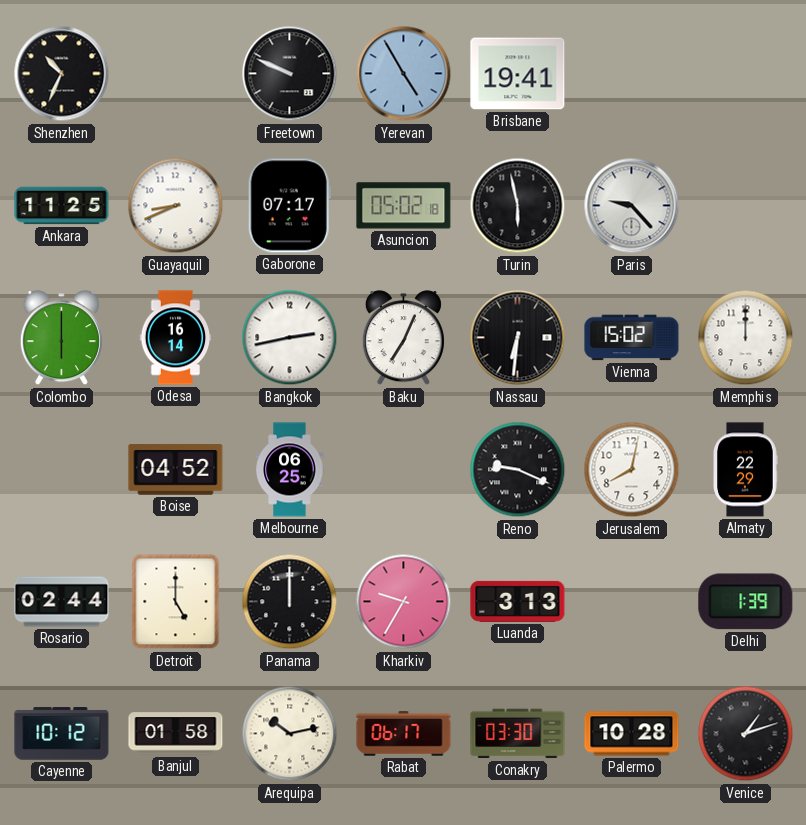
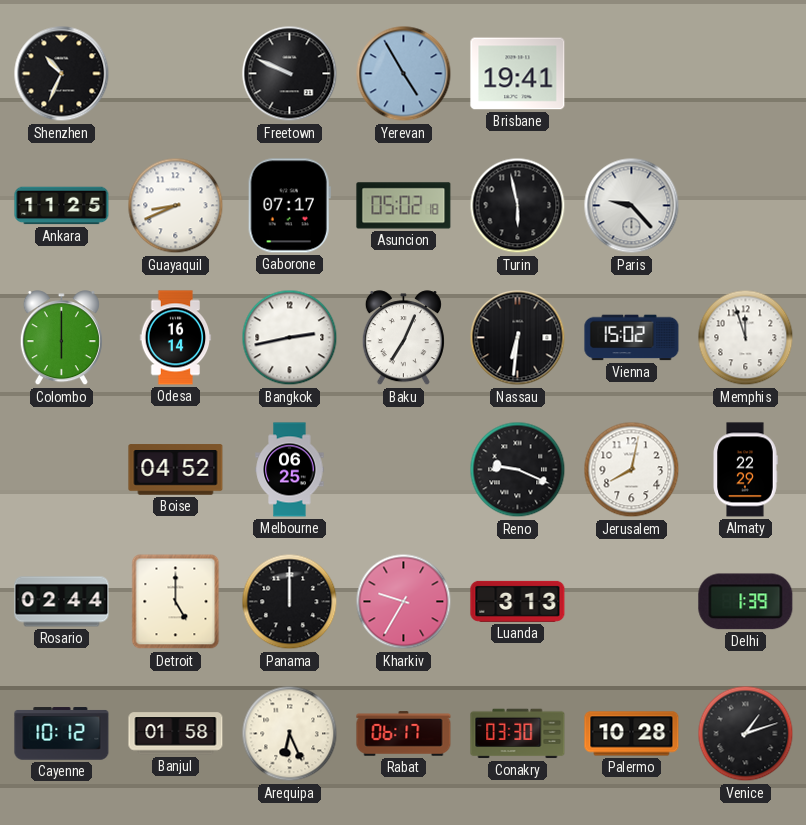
Memphis: 12:00 -> 11:57
Arequipa: 10:13 -> 6:26
